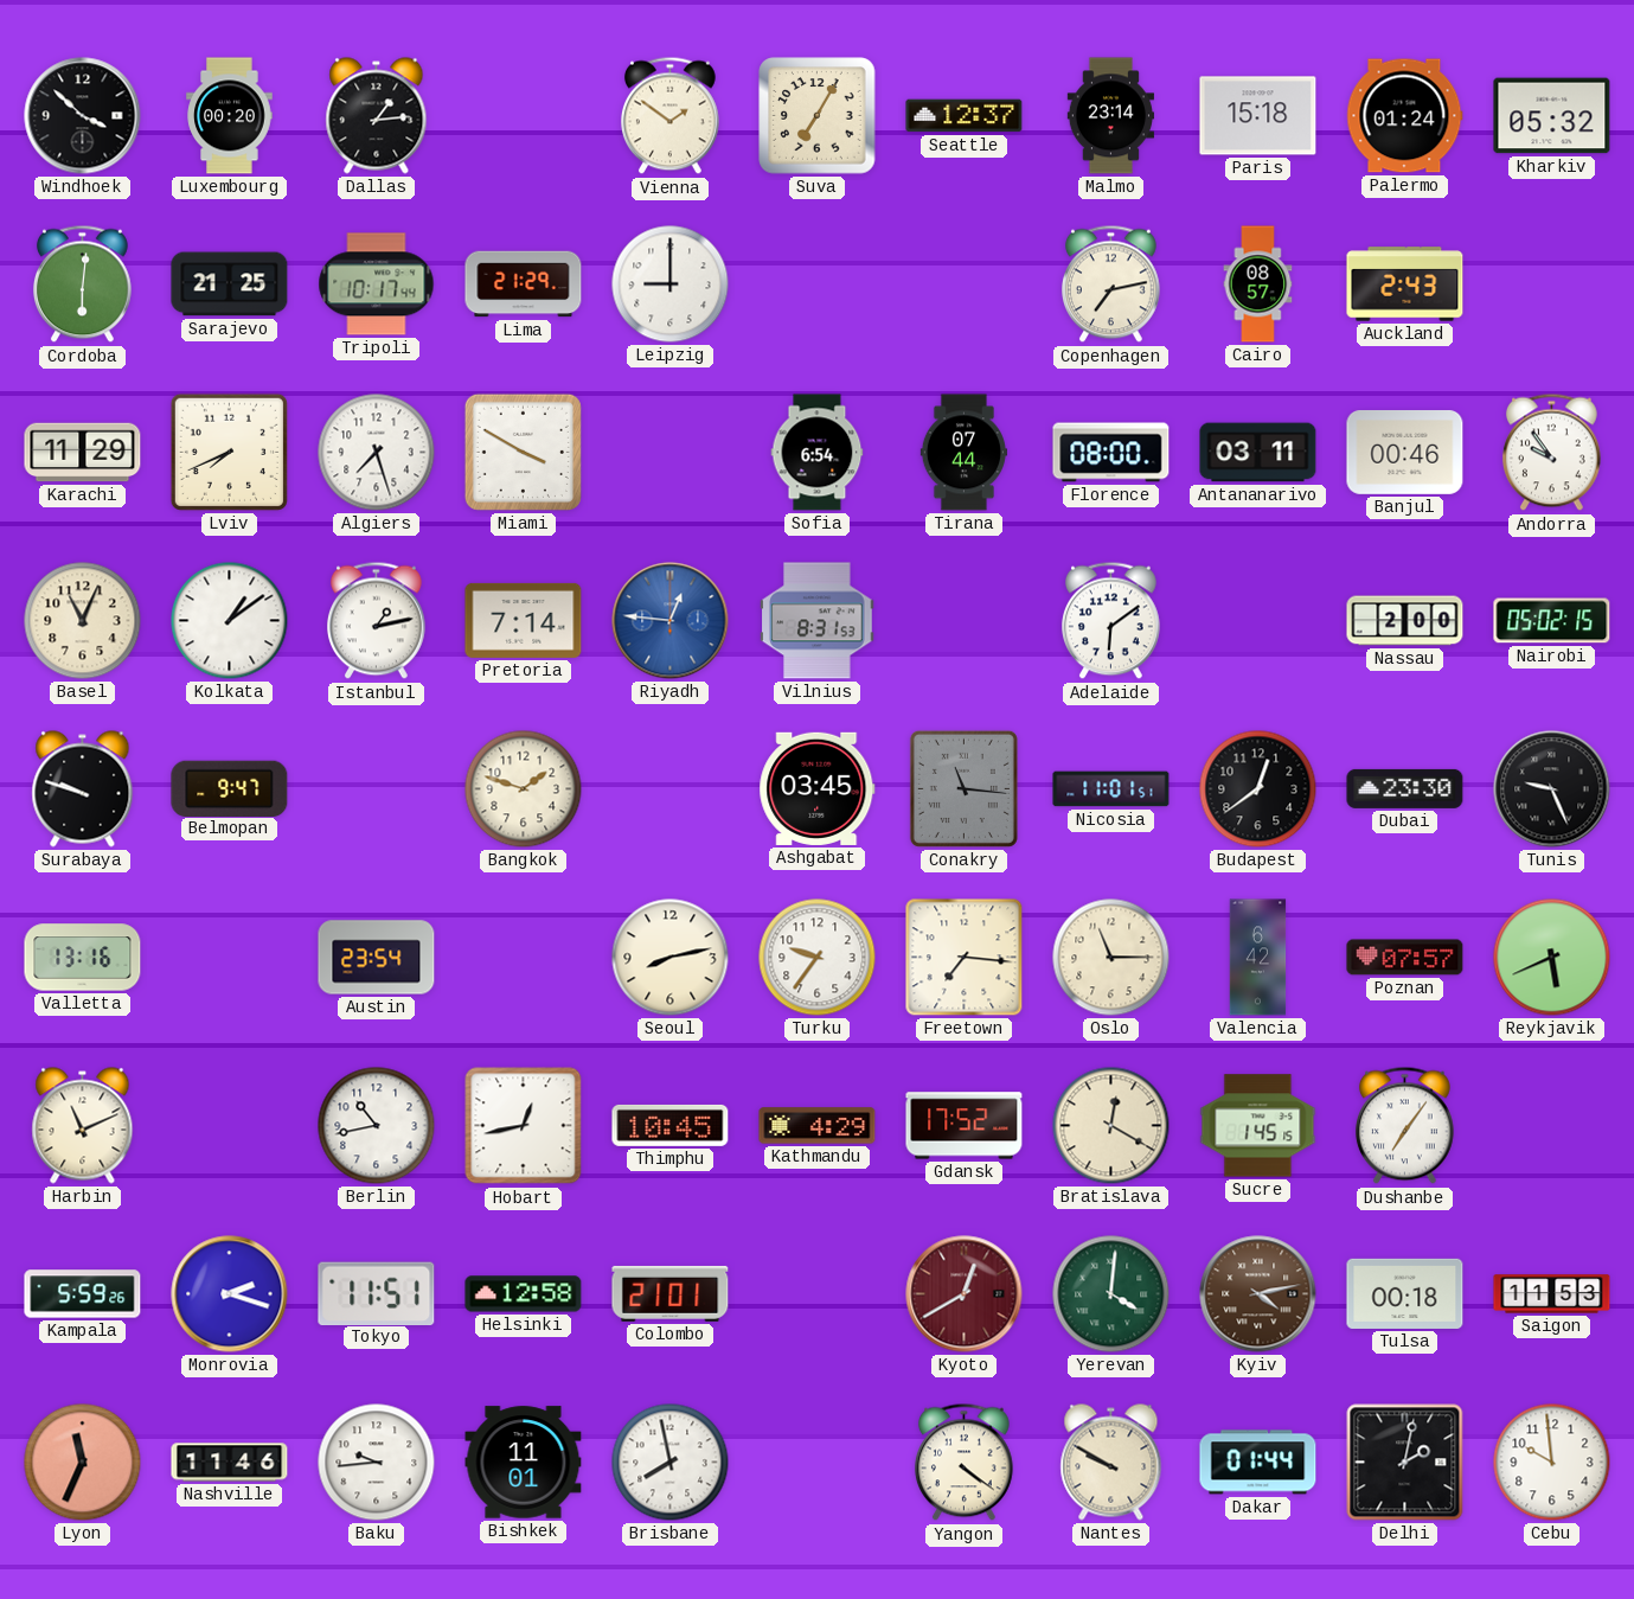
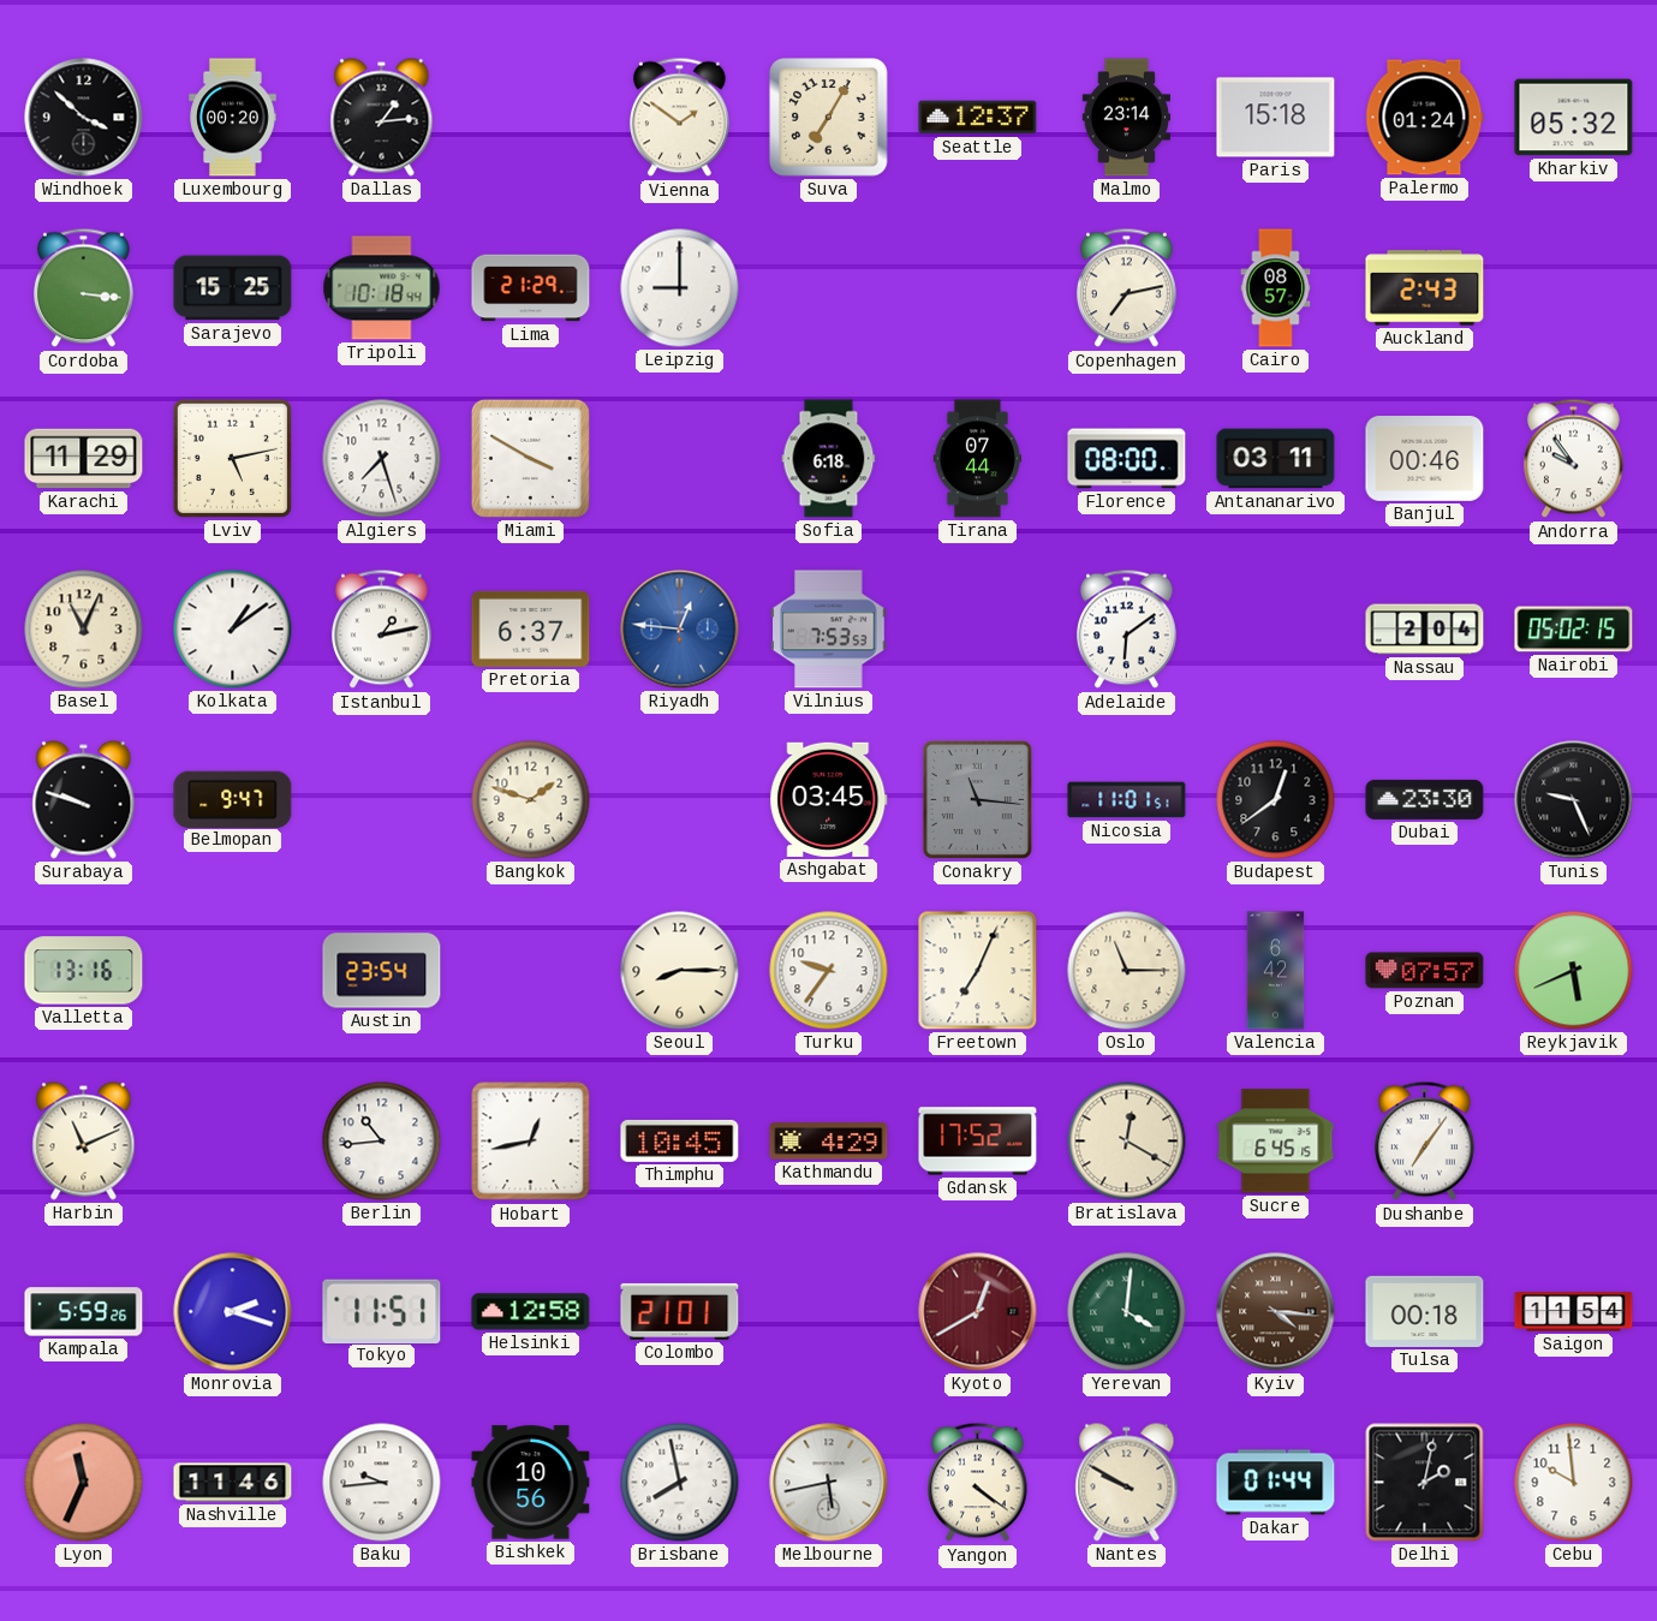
Cordoba: 6:01 -> 3:16
Sarajevo: 21:25 -> 15:25
Tripoli: 10:17 -> 10:18
Lviv: 7:41 -> 5:13
Sofia: 6:54 -> 6:18
Pretoria: 7:14 -> 6:37
Vilnius: 8:31 -> 7:53
Nassau: 2:00 -> 2:04
Seoul: 8:13 -> 8:15
Freetown: 7:16 -> 7:04
Berlin: 10:43 -> 10:44
Sucre: 1:45 -> 6:45
Kyiv: 4:13 -> 4:16
Saigon: 11:53 -> 11:54
Bishkek: 11:01 -> 10:56
Melbourne: none -> 5:43
